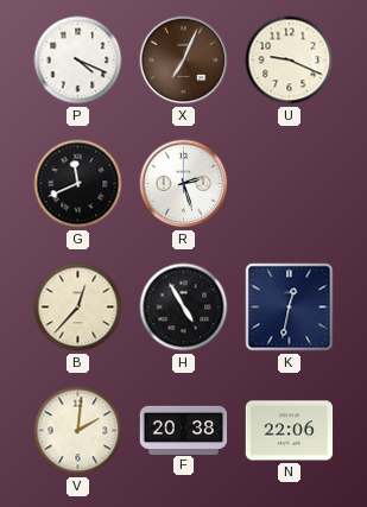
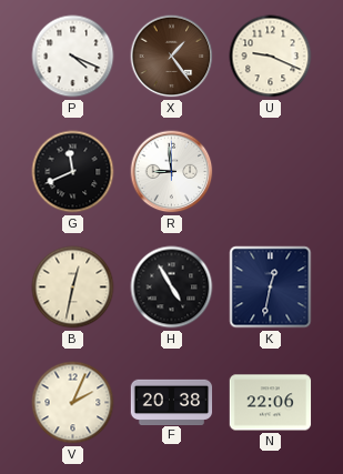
X: 7:04 -> 1:24
R: 2:27 -> 8:59
B: 12:37 -> 12:32
V: 2:01 -> 2:04
